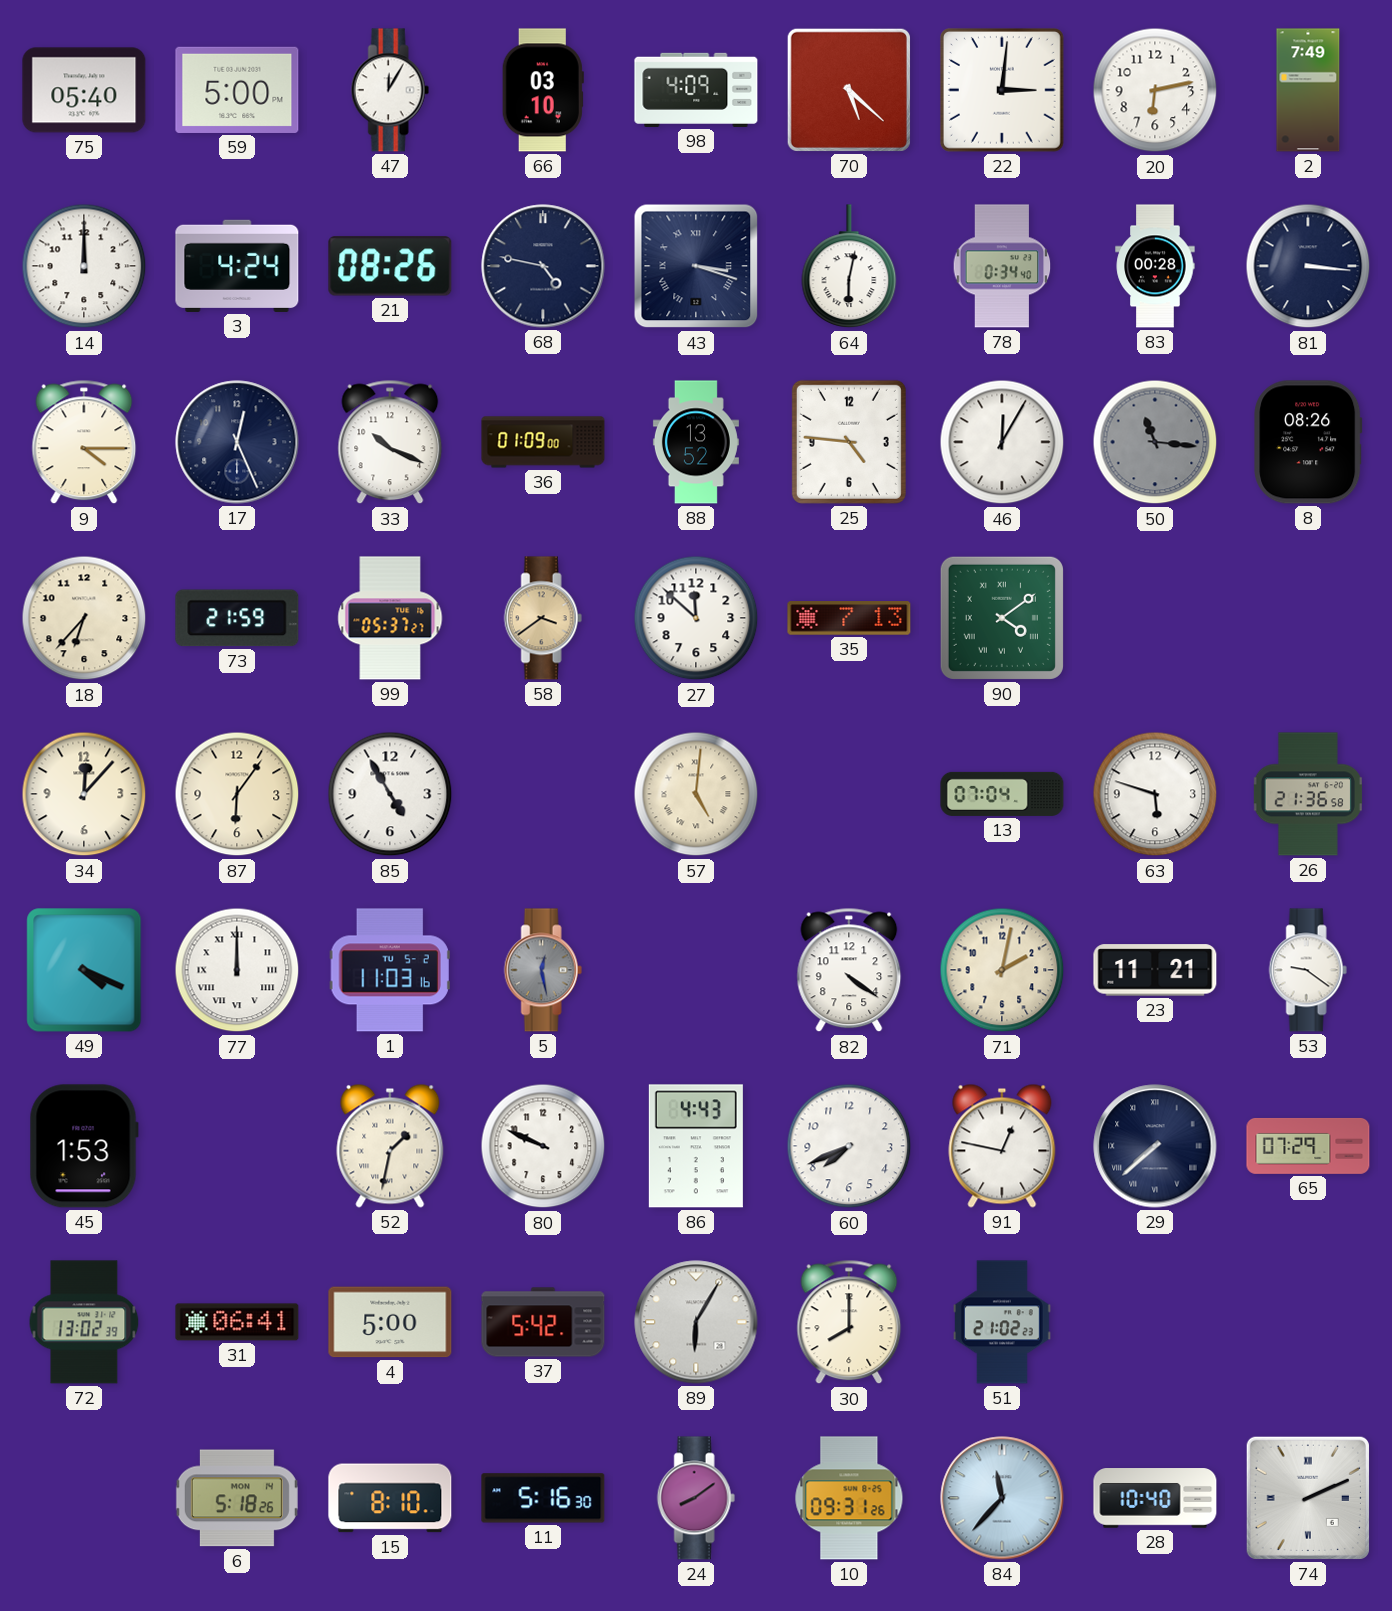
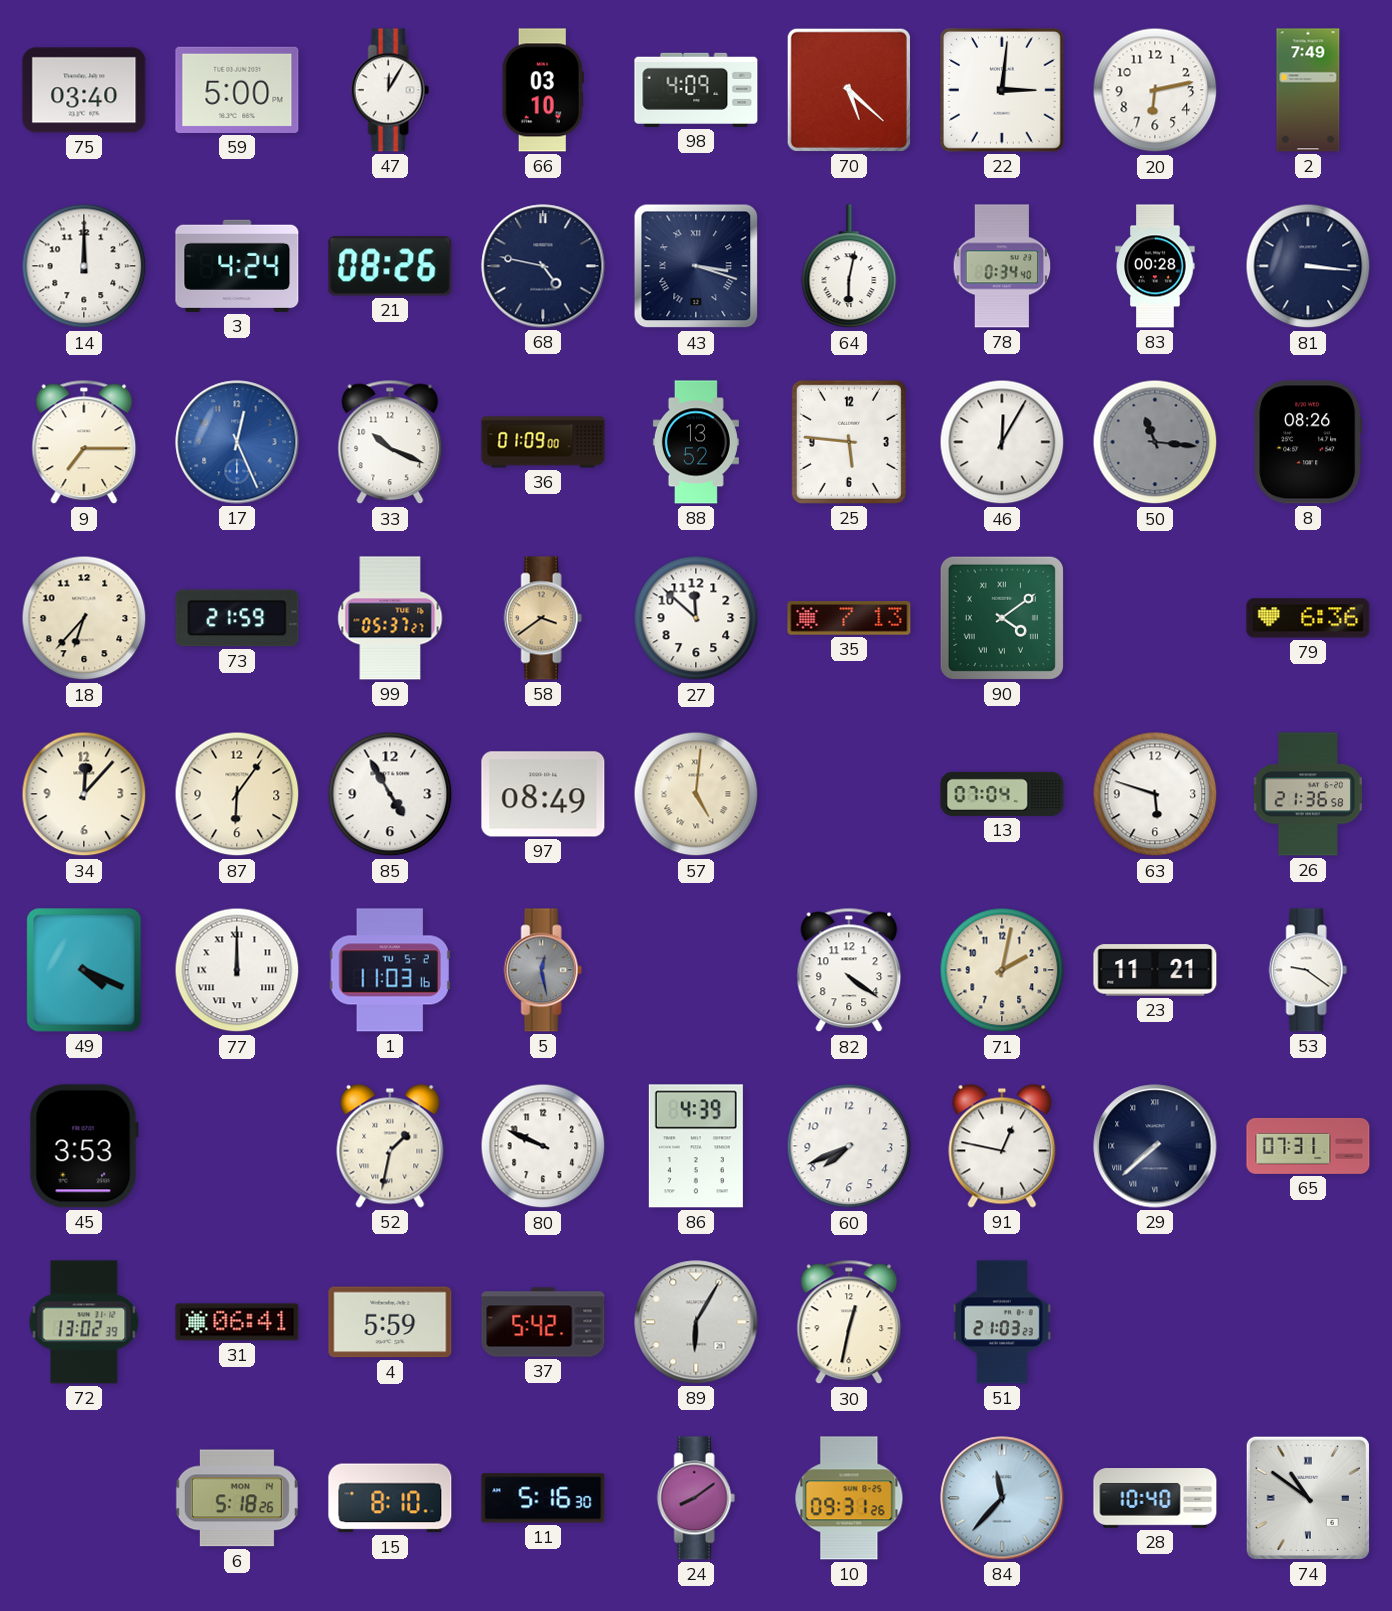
75: 05:40 -> 03:40
9: 4:15 -> 7:15
17 dial: navy -> blue
25: 4:46 -> 5:46
79: none -> 6:36
97: none -> 08:49
45: 1:53 -> 3:53
86: 4:43 -> 4:39
65: 07:29 -> 07:31
4: 5:00 -> 5:59
30: 8:00 -> 12:32
51: 21:02 -> 21:03
74: 2:11 -> 10:51
